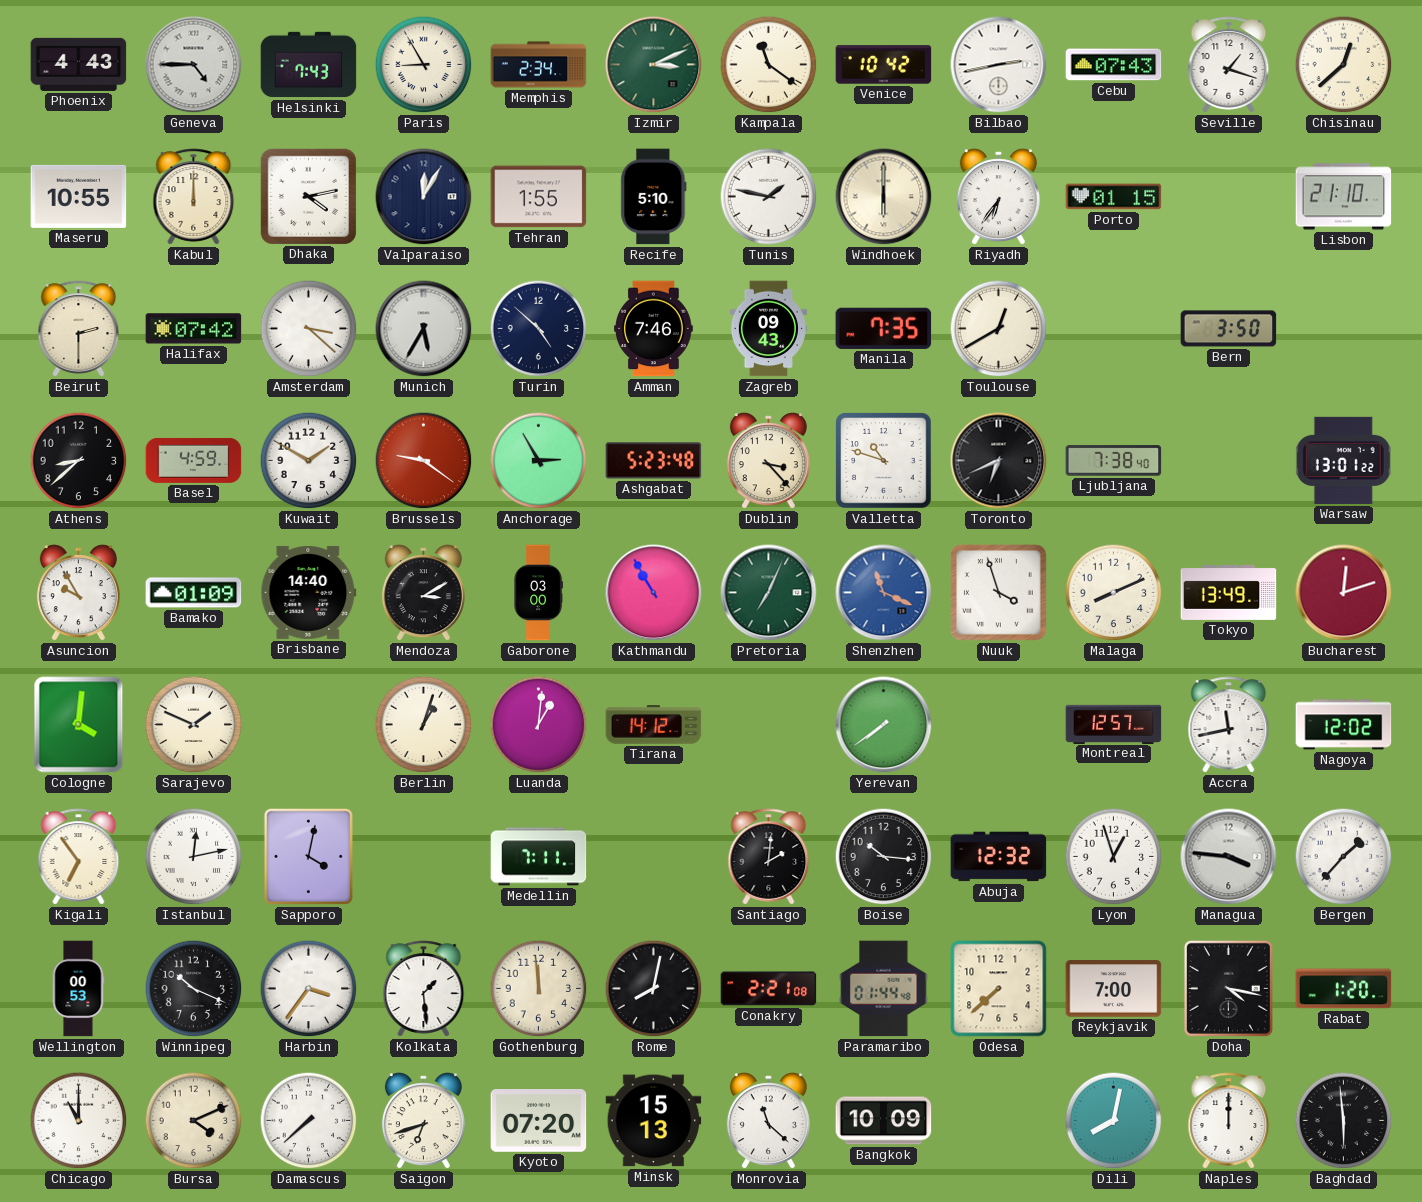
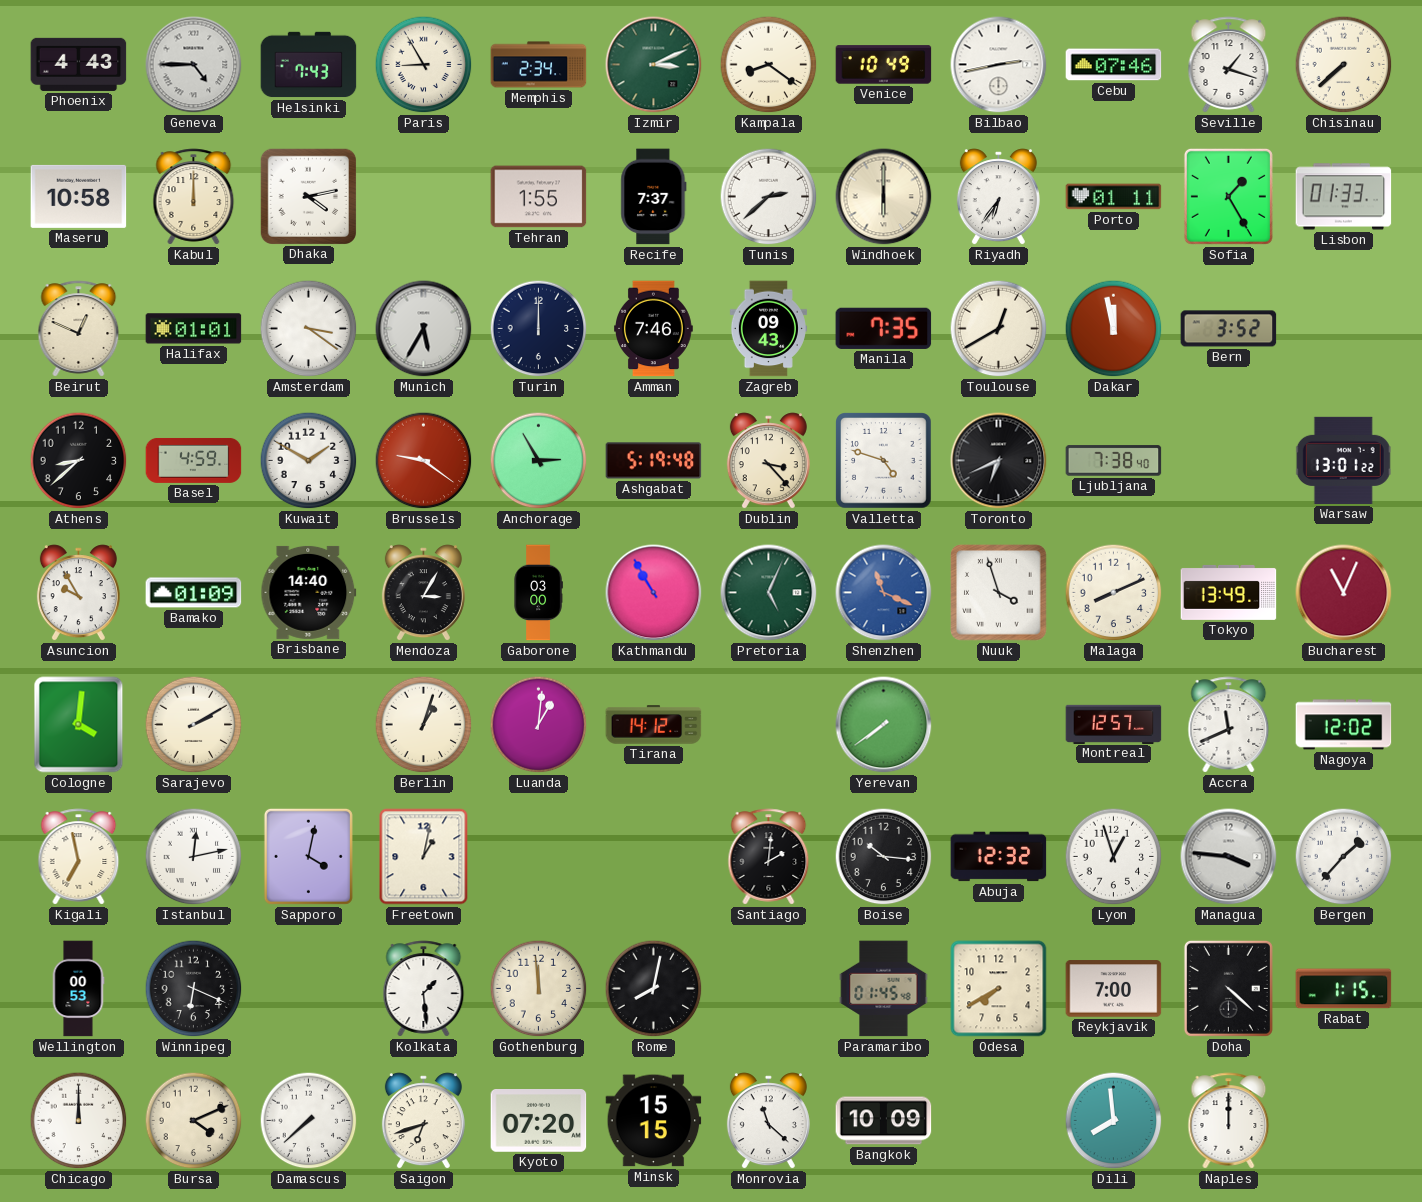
Kampala: 11:21 -> 8:21
Venice: 10:42 -> 10:49
Cebu: 07:43 -> 07:46
Chisinau: 12:38 -> 7:38
Maseru: 10:55 -> 10:58
Valparaiso: 12:05 -> none
Recife: 5:10 -> 7:37
Tunis: 1:47 -> 2:38
Porto: 01:15 -> 01:11
Sofia: none -> 1:25
Lisbon: 21:10 -> 01:33
Beirut: 2:30 -> 12:49
Halifax: 07:42 -> 01:01
Amsterdam: 3:22 -> 3:21
Turin: 4:52 -> 12:00
Dakar: none -> 11:58
Bern: 3:50 -> 3:52
Ashgabat: 5:23 -> 5:19
Valletta: 10:48 -> 4:48
Mendoza: 3:10 -> 3:05
Pretoria: 7:04 -> 5:04
Bucharest: 12:12 -> 11:04
Sarajevo: 1:49 -> 2:10
Accra: 11:43 -> 11:41
Kigali: 6:54 -> 6:58
Freetown: none -> 1:02
Medellin: 7:11 -> none
Winnipeg: 10:19 -> 6:19
Harbin: 3:36 -> none
Conakry: 2:21 -> none
Paramaribo: 01:44 -> 01:45
Odesa: 7:38 -> 7:40
Doha: 4:17 -> 4:22
Rabat: 1:20 -> 1:15
Chicago: 11:00 -> 12:00
Minsk: 15:13 -> 15:15
Dili: 8:02 -> 7:59
Baghdad: 5:59 -> none
